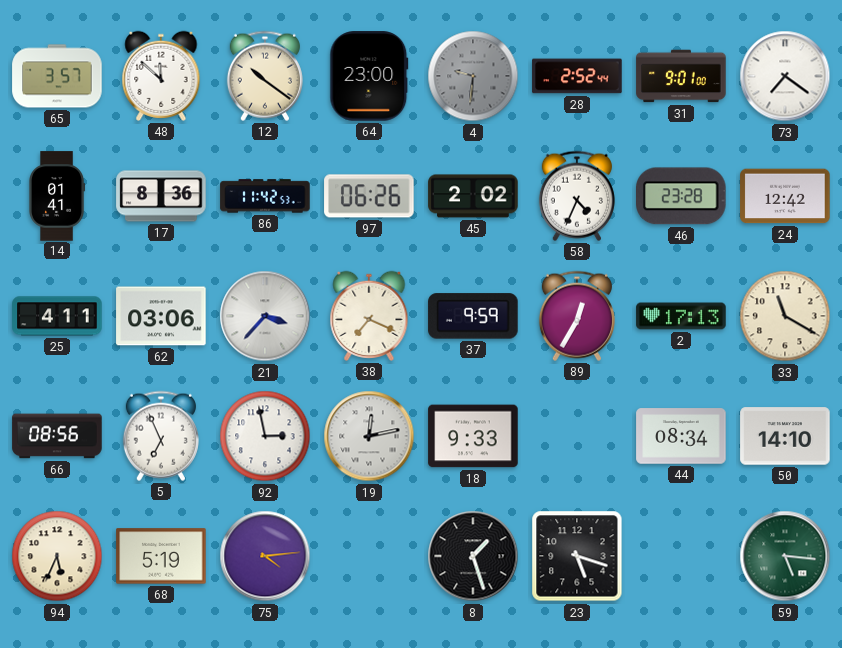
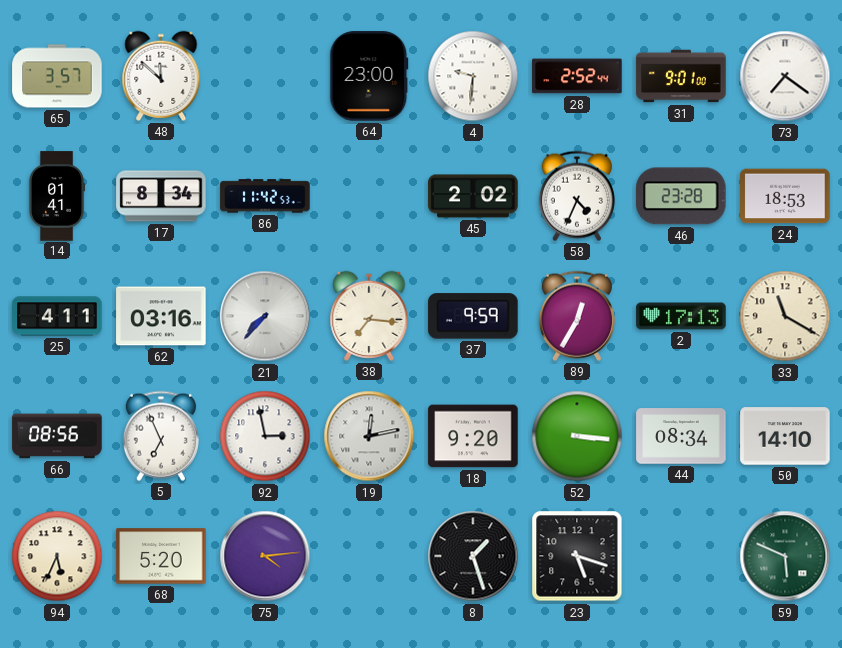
12: 10:21 -> none
4 dial: grey -> white
17: 8:36 -> 8:34
97: 06:26 -> none
24: 12:42 -> 18:53
62: 03:06 -> 03:16
21: 3:37 -> 7:37
38: 7:19 -> 7:16
18: 9:33 -> 9:20
52: none -> 3:16
68: 5:19 -> 5:20
59: 5:16 -> 5:49
